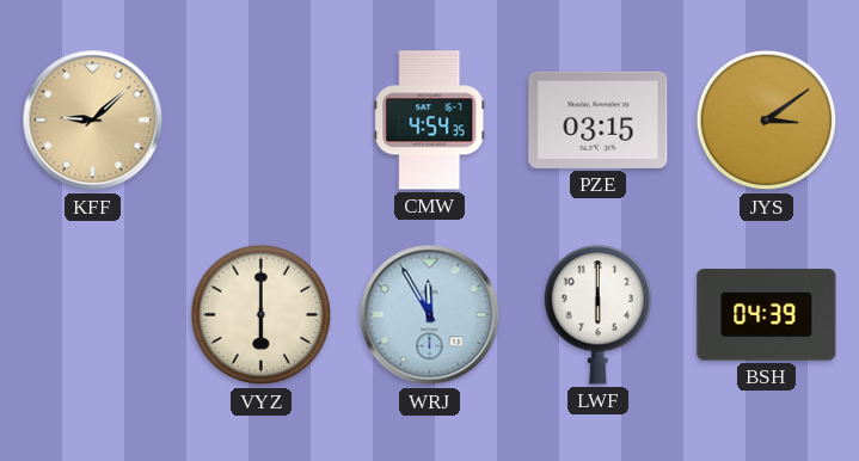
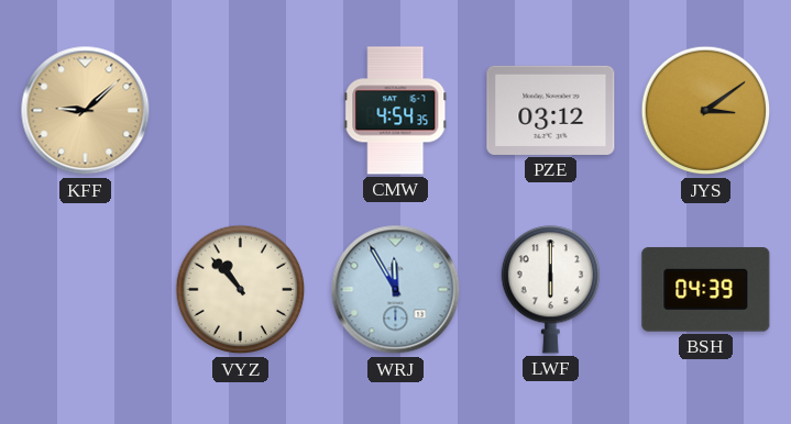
PZE: 03:15 -> 03:12
VYZ: 6:00 -> 10:53
